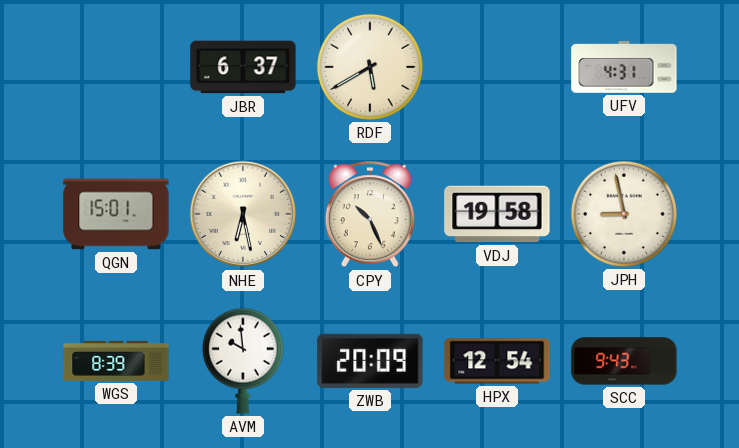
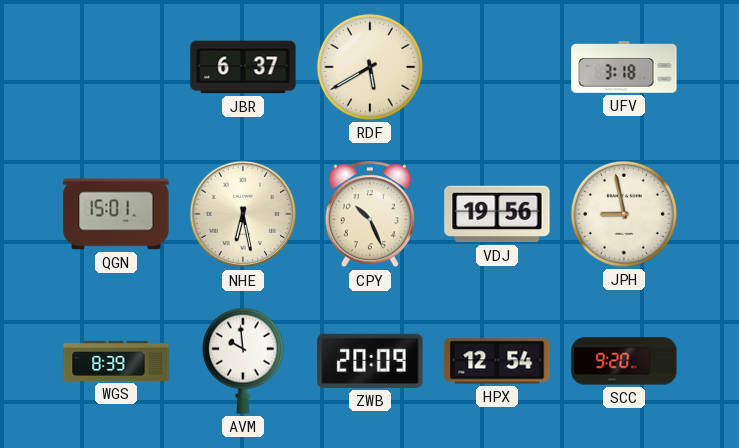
UFV: 4:31 -> 3:18
VDJ: 19:58 -> 19:56
SCC: 9:43 -> 9:20
